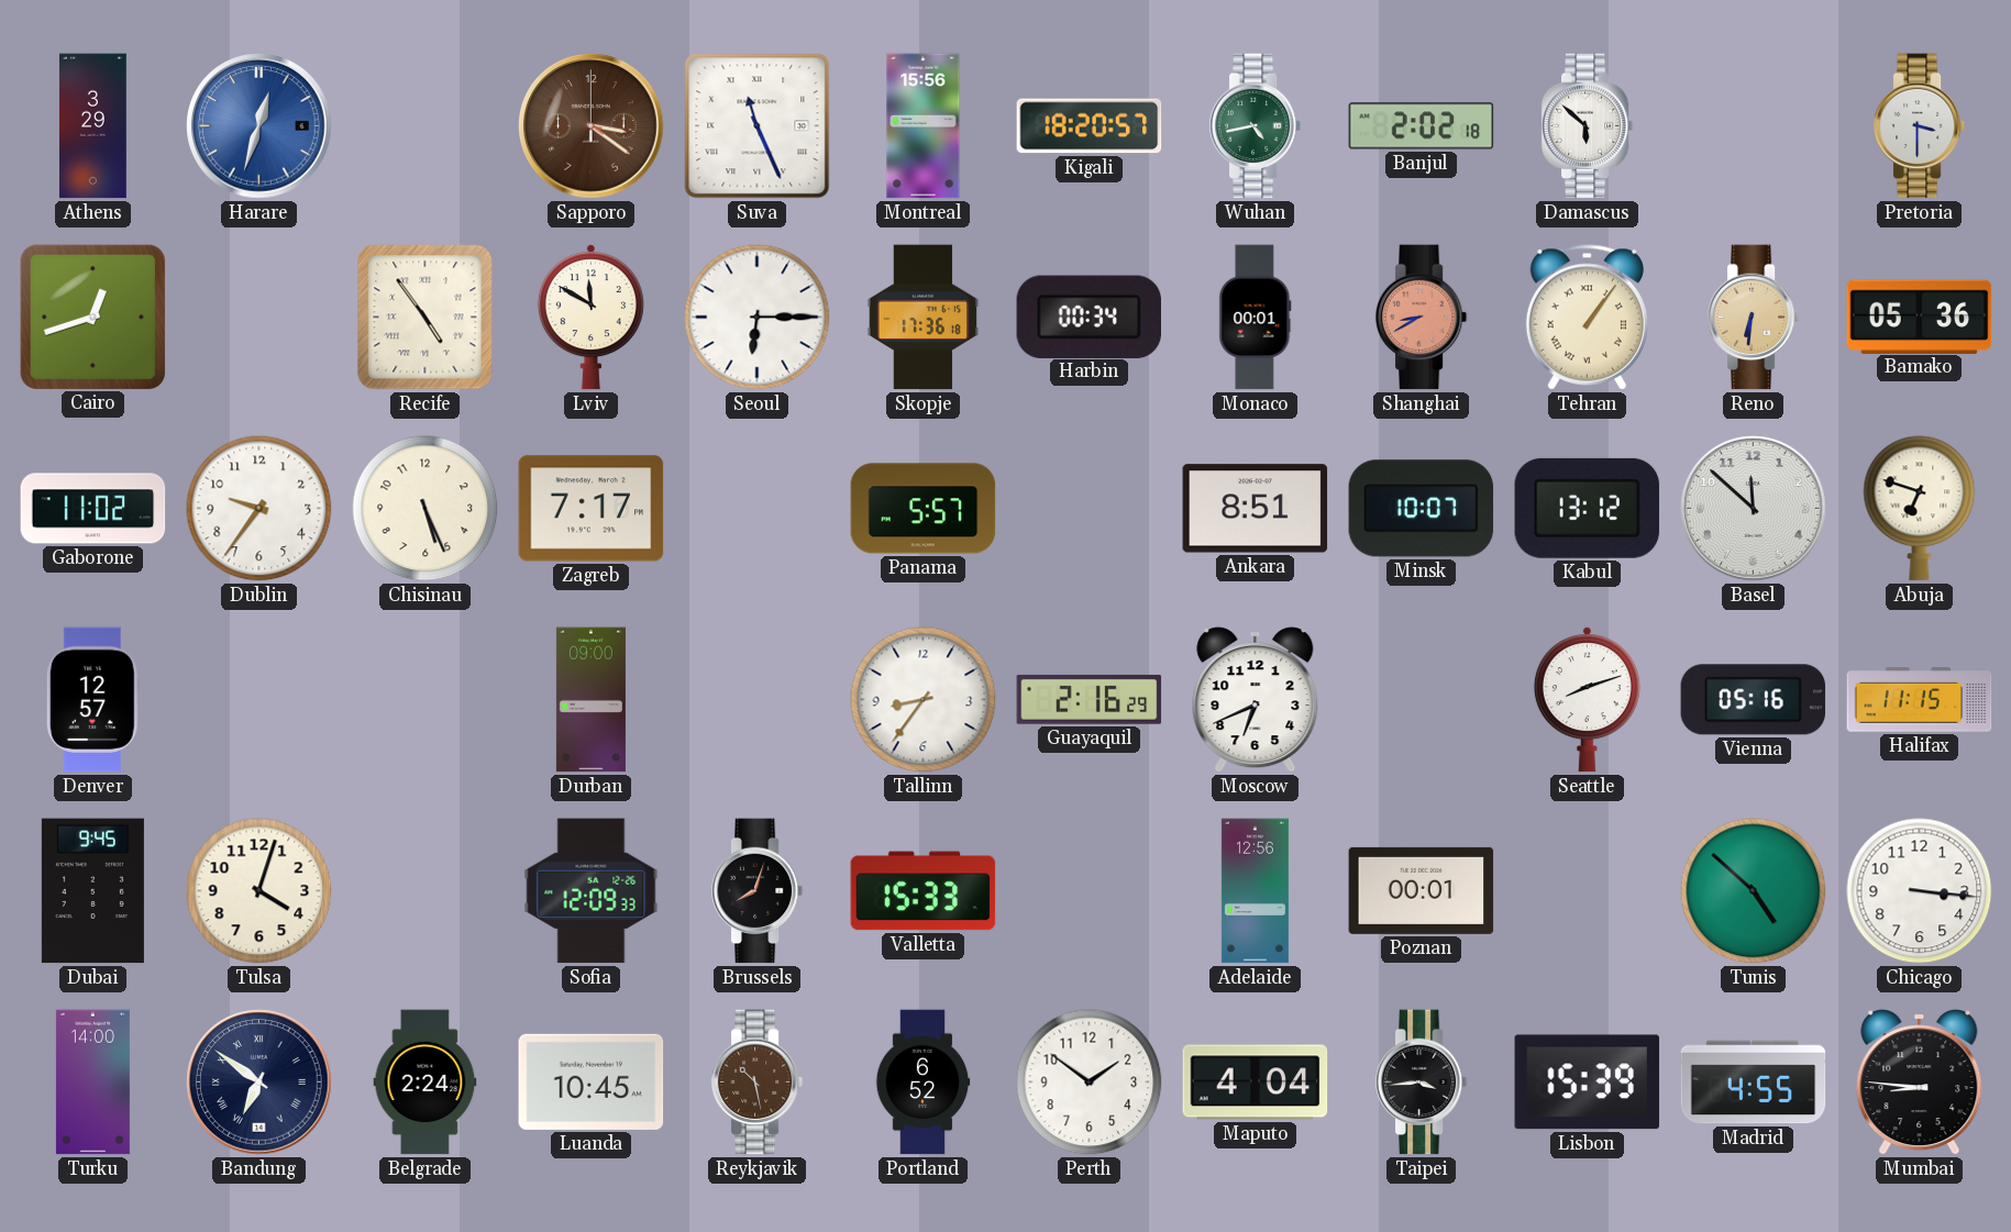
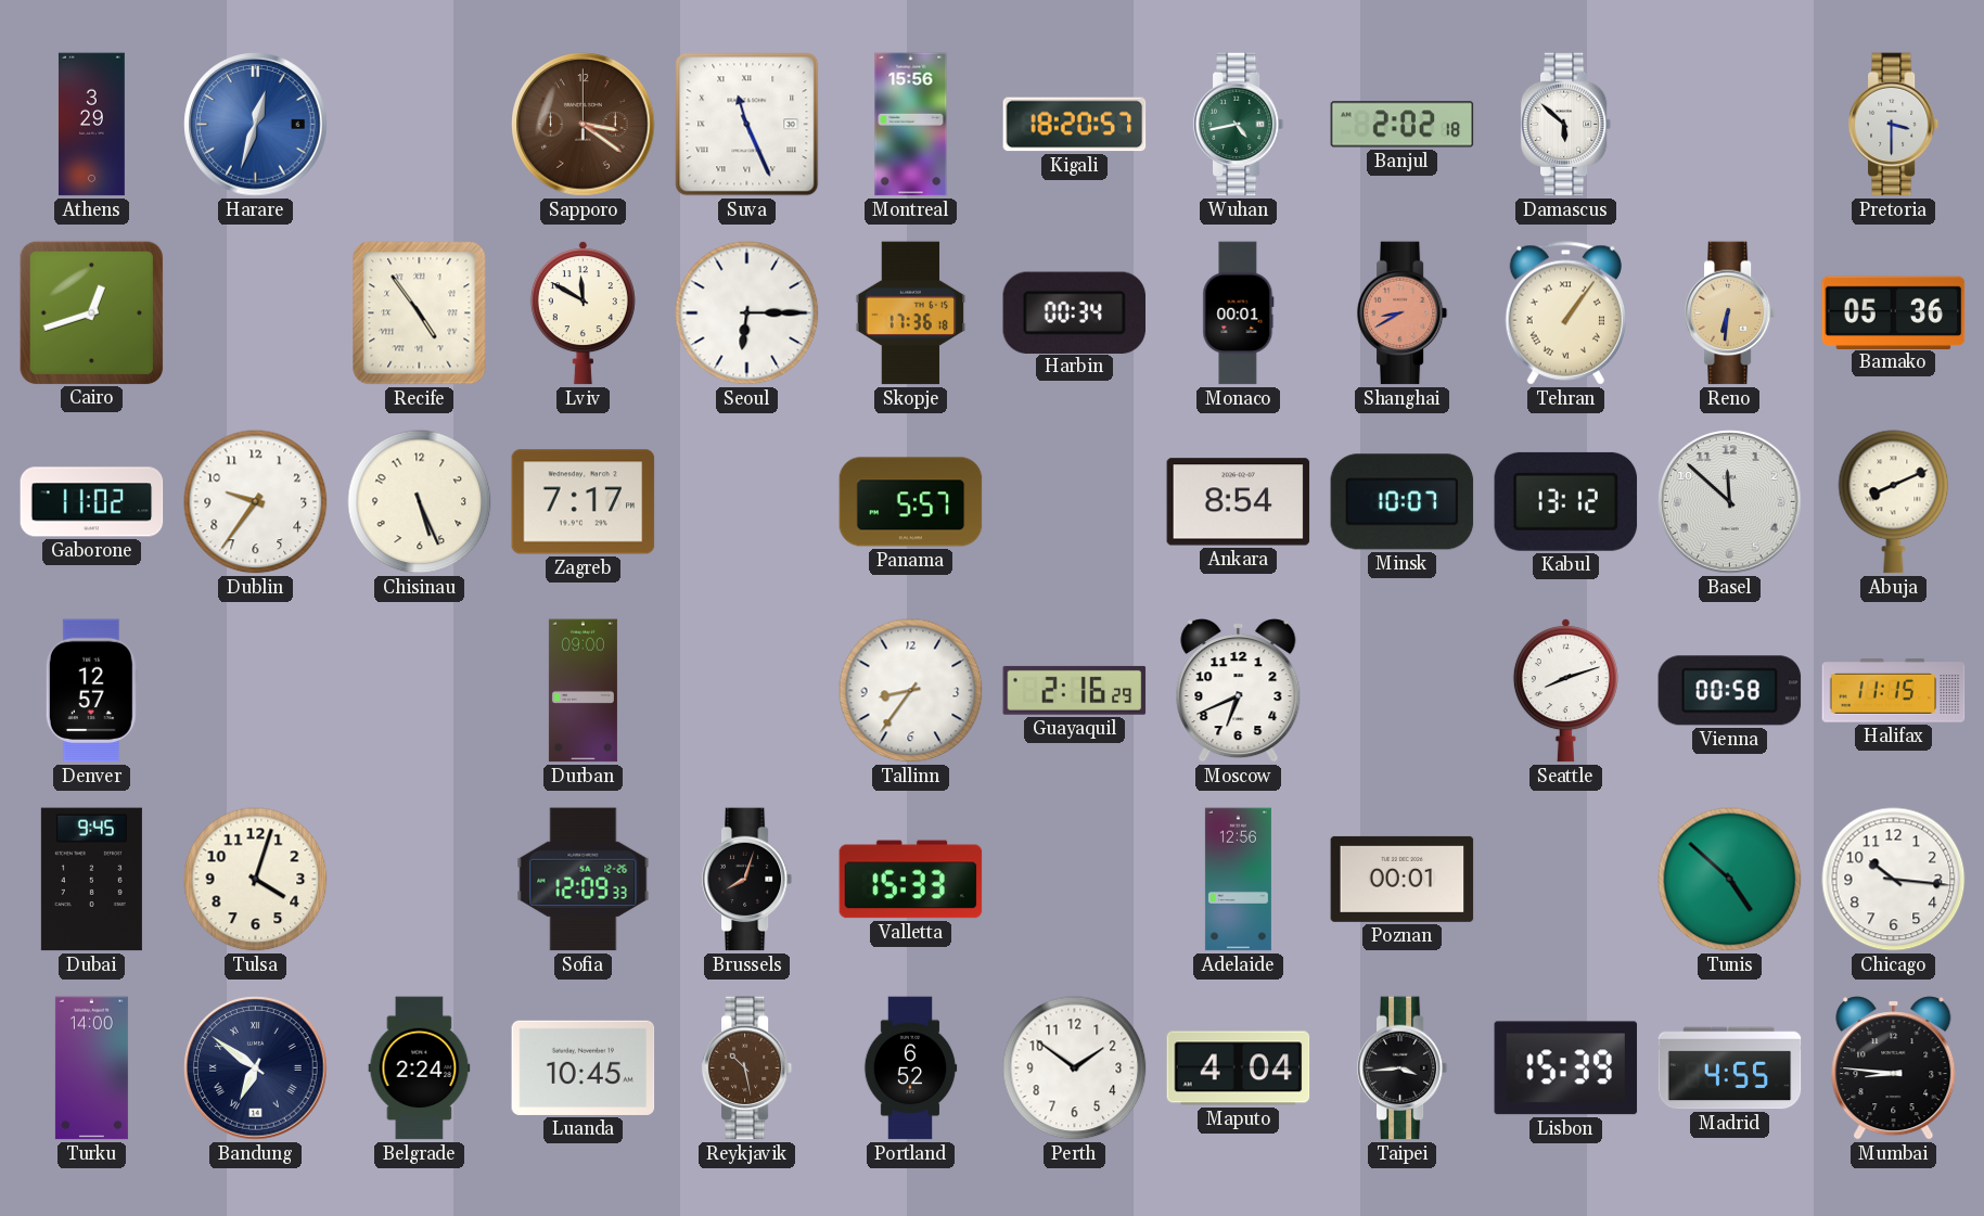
Ankara: 8:51 -> 8:54
Abuja: 6:48 -> 8:11
Vienna: 05:16 -> 00:58
Chicago: 3:16 -> 10:16
